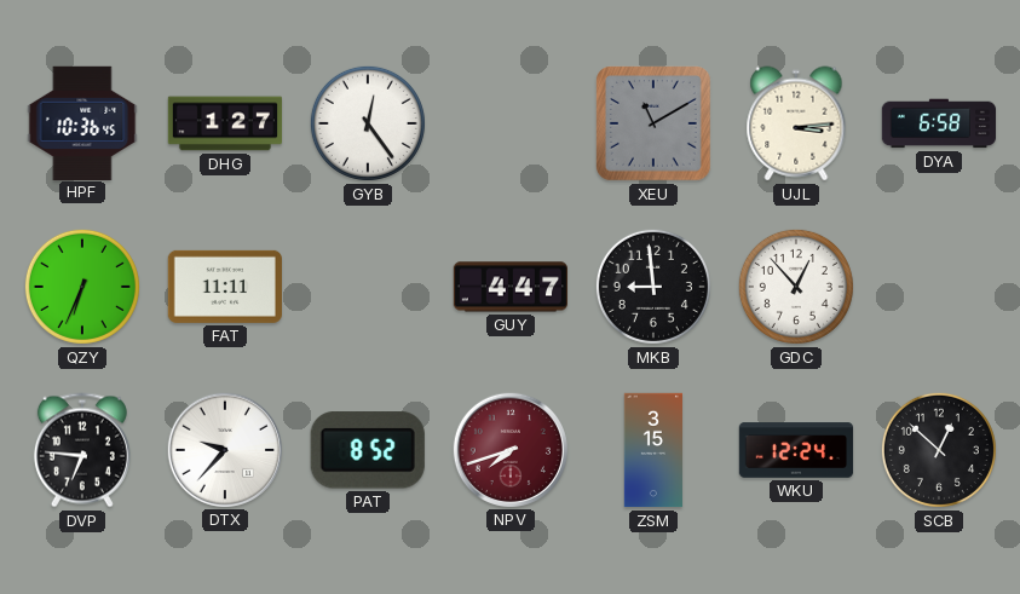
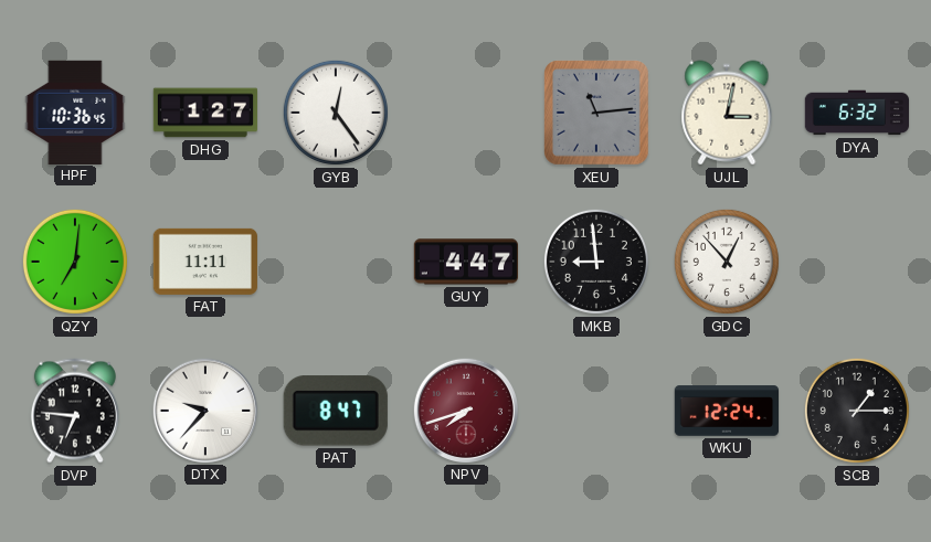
XEU: 11:10 -> 11:14
UJL: 3:14 -> 3:02
DYA: 6:58 -> 6:32
QZY: 6:34 -> 7:01
PAT: 8:52 -> 8:47
ZSM: 3:15 -> none
SCB: 12:52 -> 1:15
